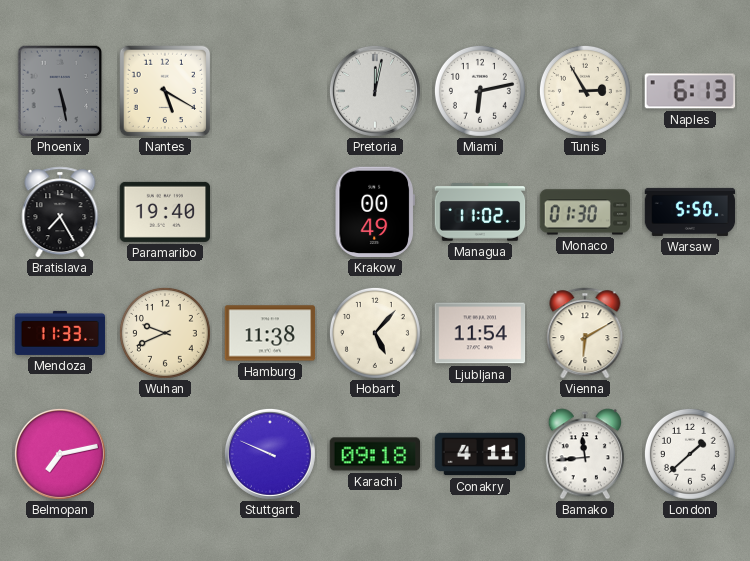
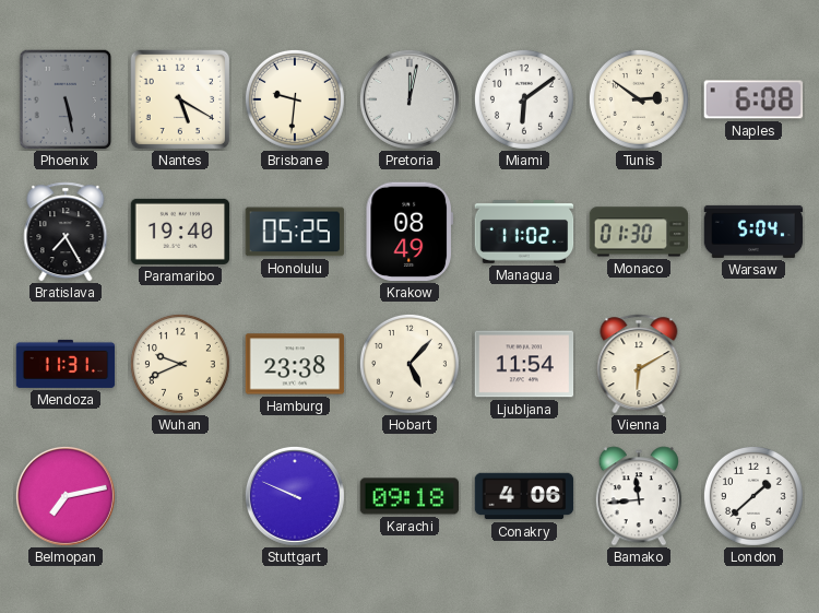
Brisbane: none -> 9:31
Miami: 6:13 -> 6:09
Tunis: 2:55 -> 2:51
Naples: 6:13 -> 6:08
Honolulu: none -> 05:25
Krakow: 00:49 -> 08:49
Warsaw: 5:50 -> 5:04
Mendoza: 11:33 -> 11:31
Hamburg: 11:38 -> 23:38
Conakry: 4:11 -> 4:06
